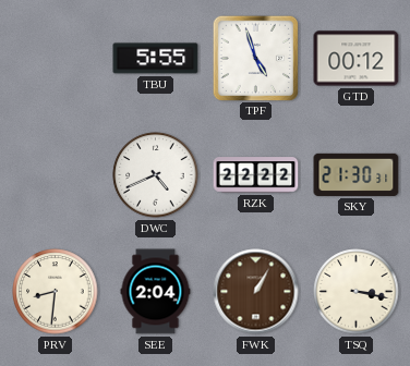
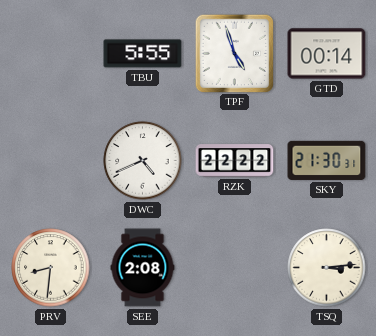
GTD: 00:12 -> 00:14
SEE: 2:04 -> 2:08
FWK: 1:05 -> none
TSQ: 3:17 -> 3:14
